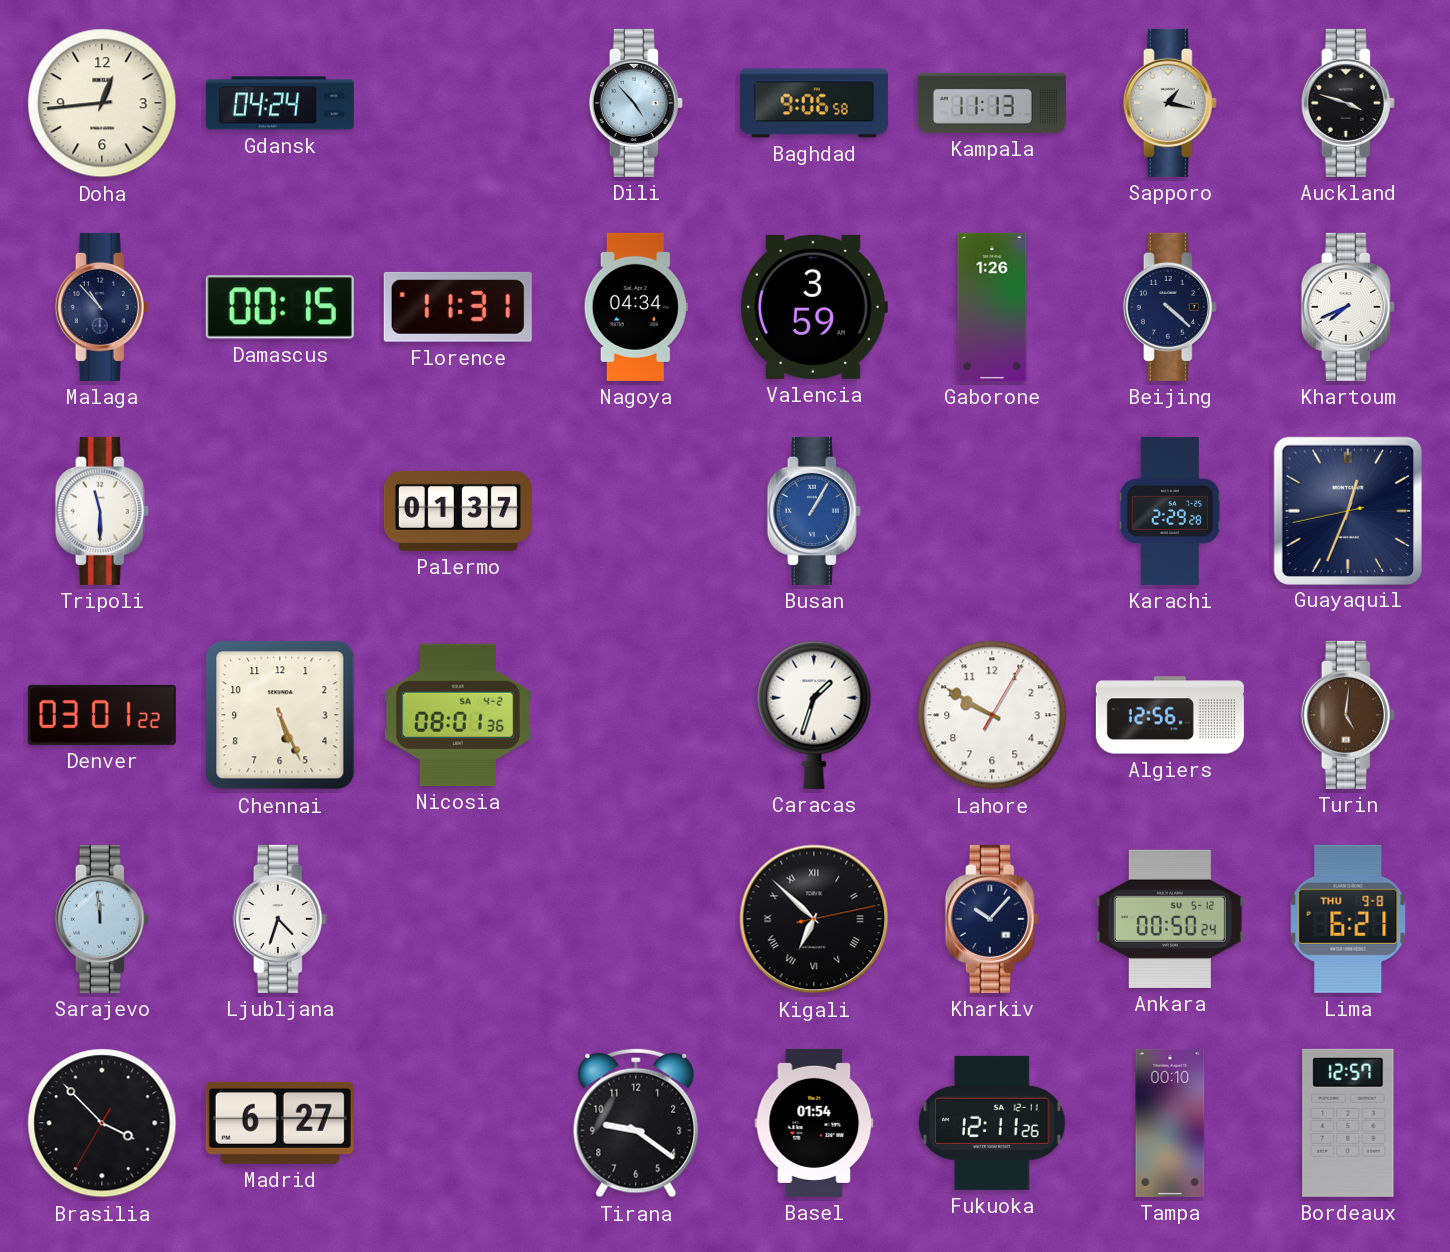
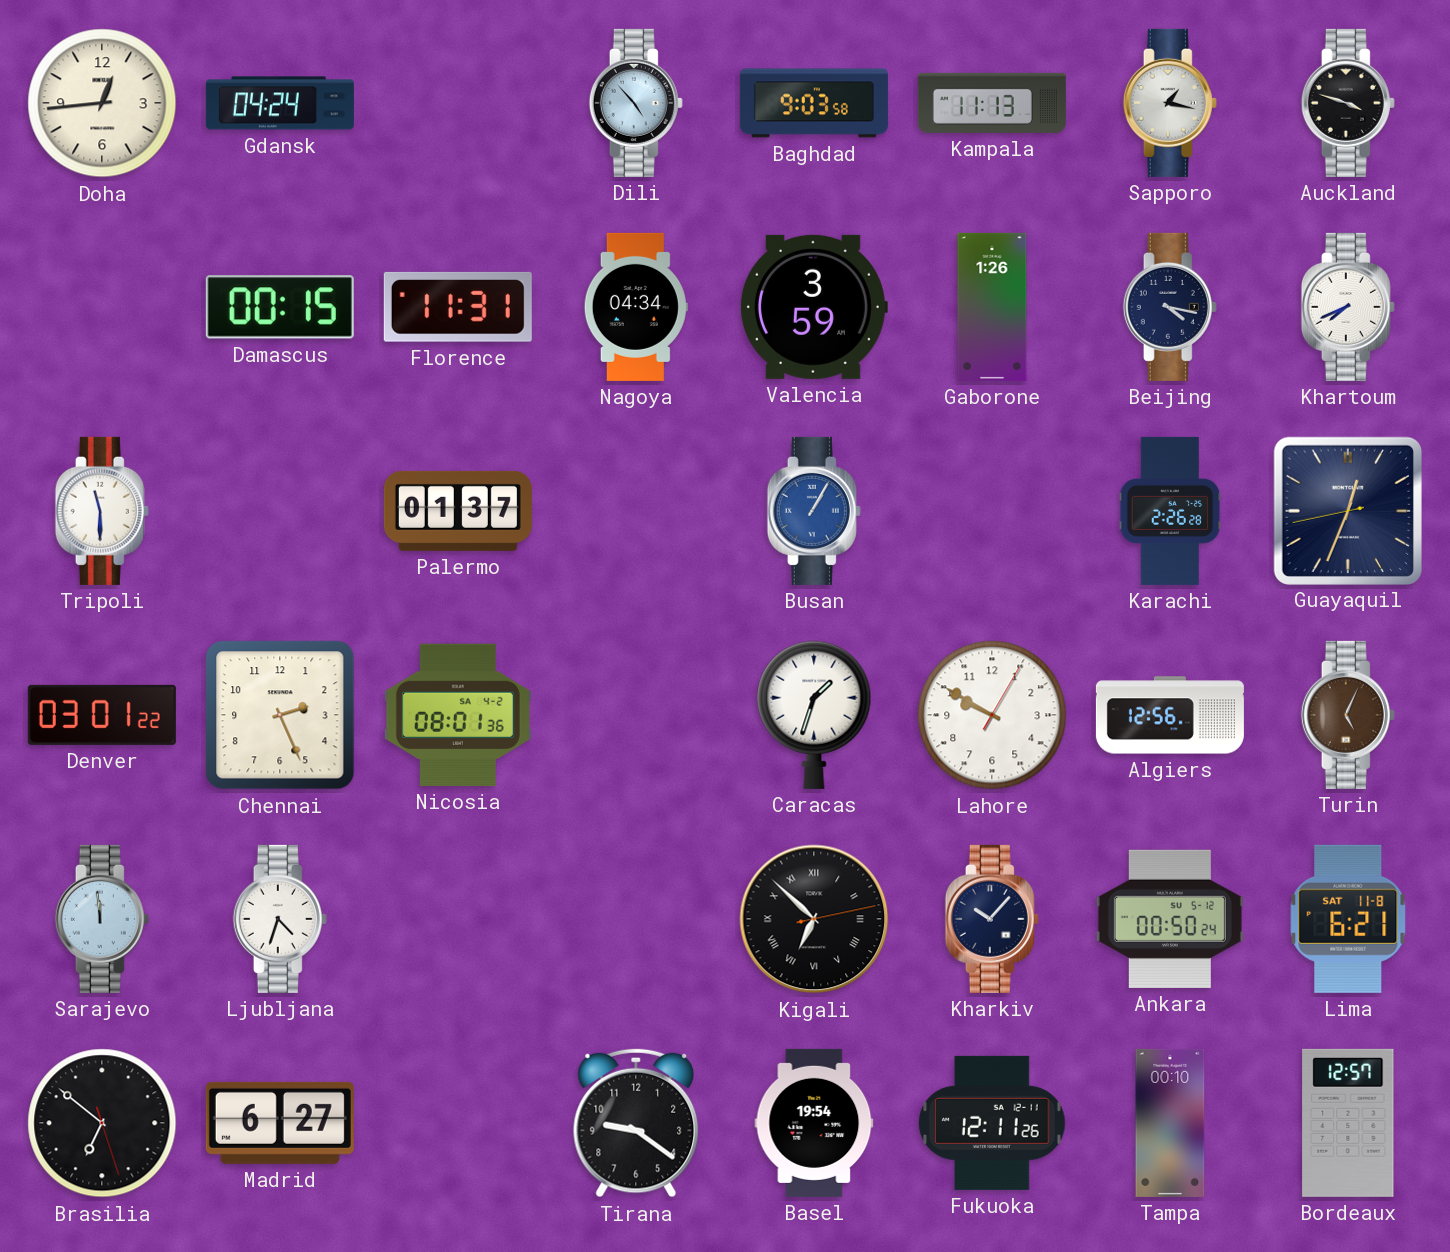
Baghdad: 9:06 -> 9:03
Malaga: 10:53 -> none
Beijing: 4:22 -> 4:17
Karachi: 2:29 -> 2:26
Chennai: 5:26 -> 2:26
Turin: 5:01 -> 5:04
Lima date: THU 9-8 -> SAT 11-8
Brasilia: 3:52 -> 6:51
Basel: 01:54 -> 19:54
